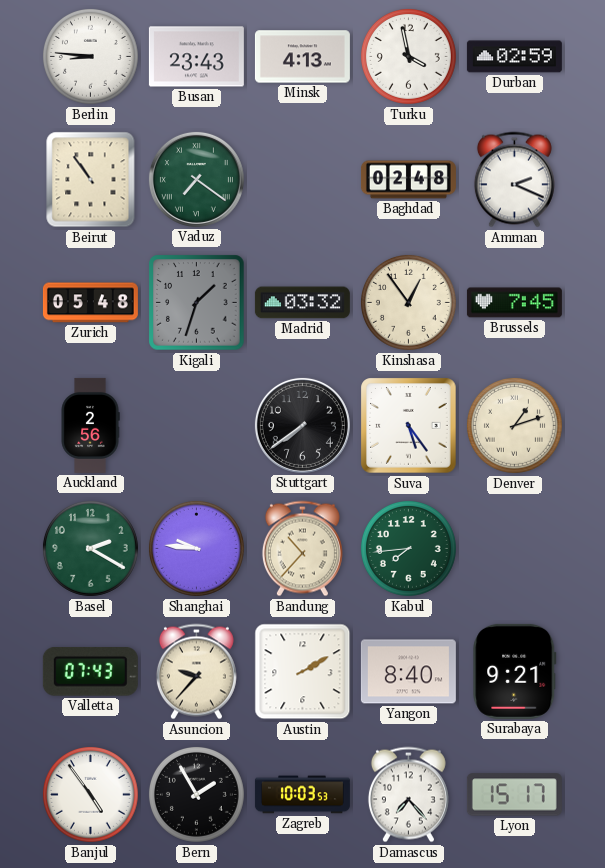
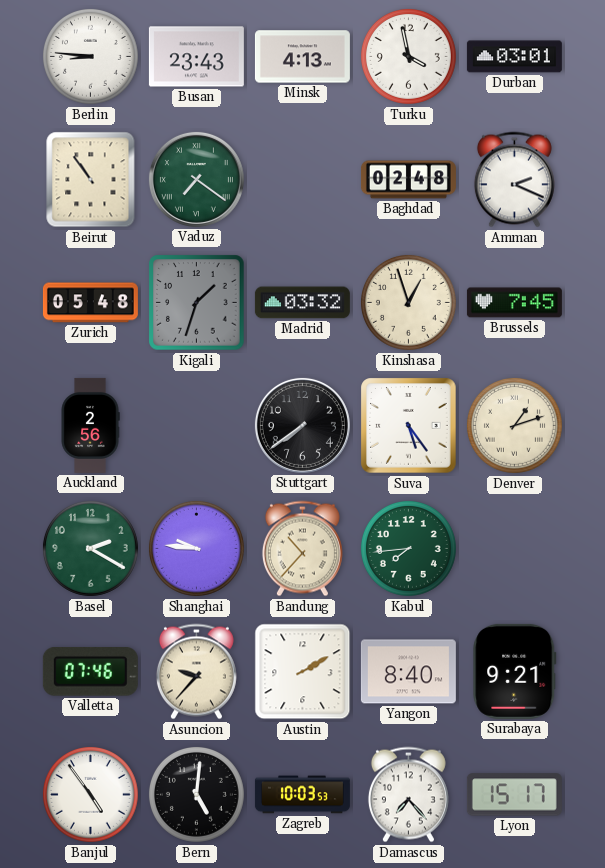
Durban: 02:59 -> 03:01
Kinshasa: 12:54 -> 12:57
Valletta: 07:43 -> 07:46
Bern: 1:55 -> 5:01
